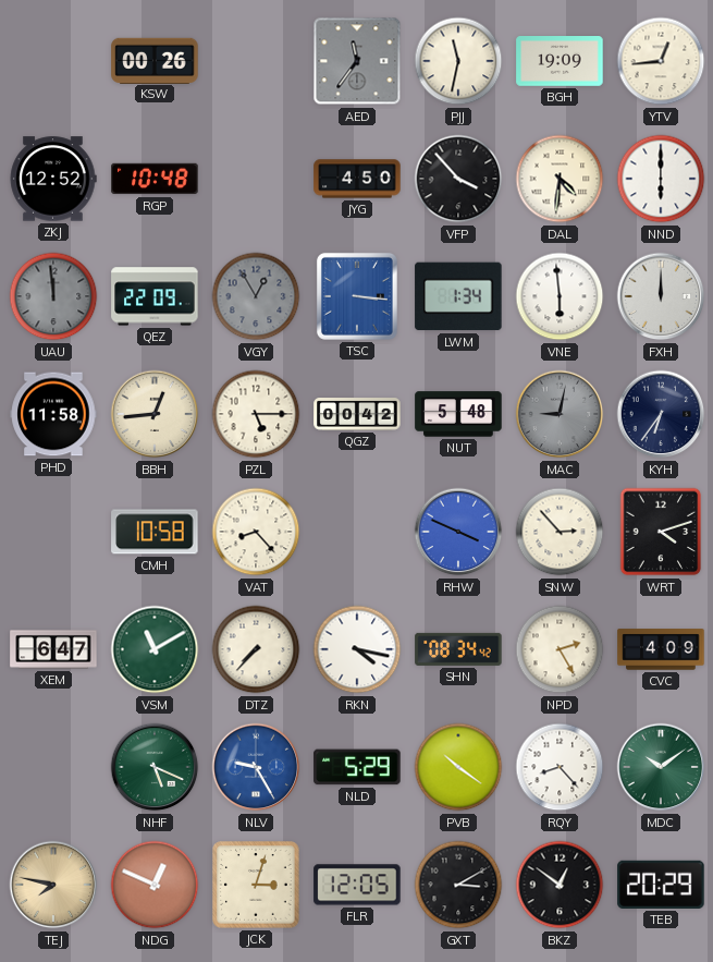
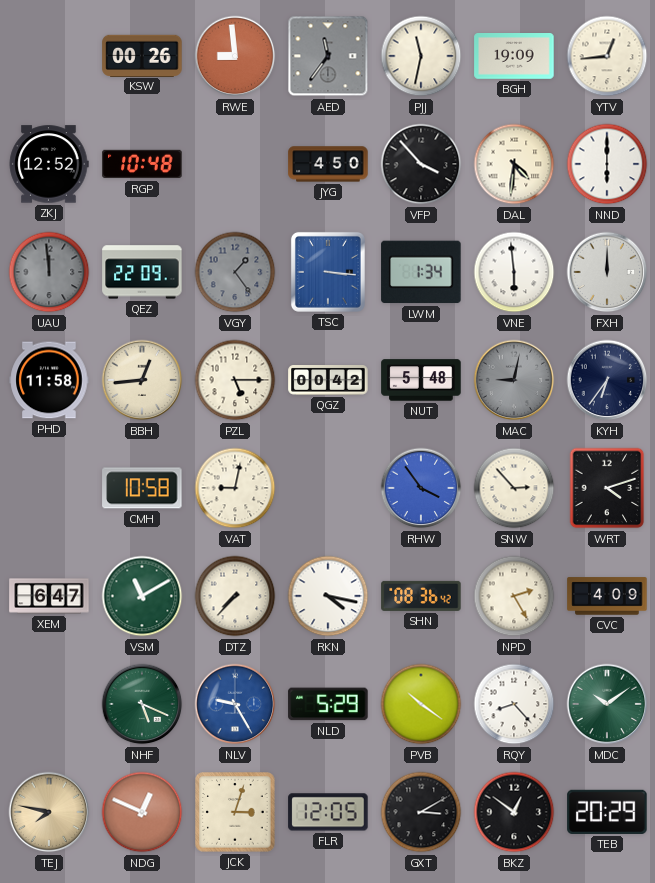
RWE: none -> 8:59
VGY: 12:55 -> 1:24
VAT: 8:23 -> 9:02
RHW: 3:49 -> 3:54
SHN: 08:34 -> 08:36
